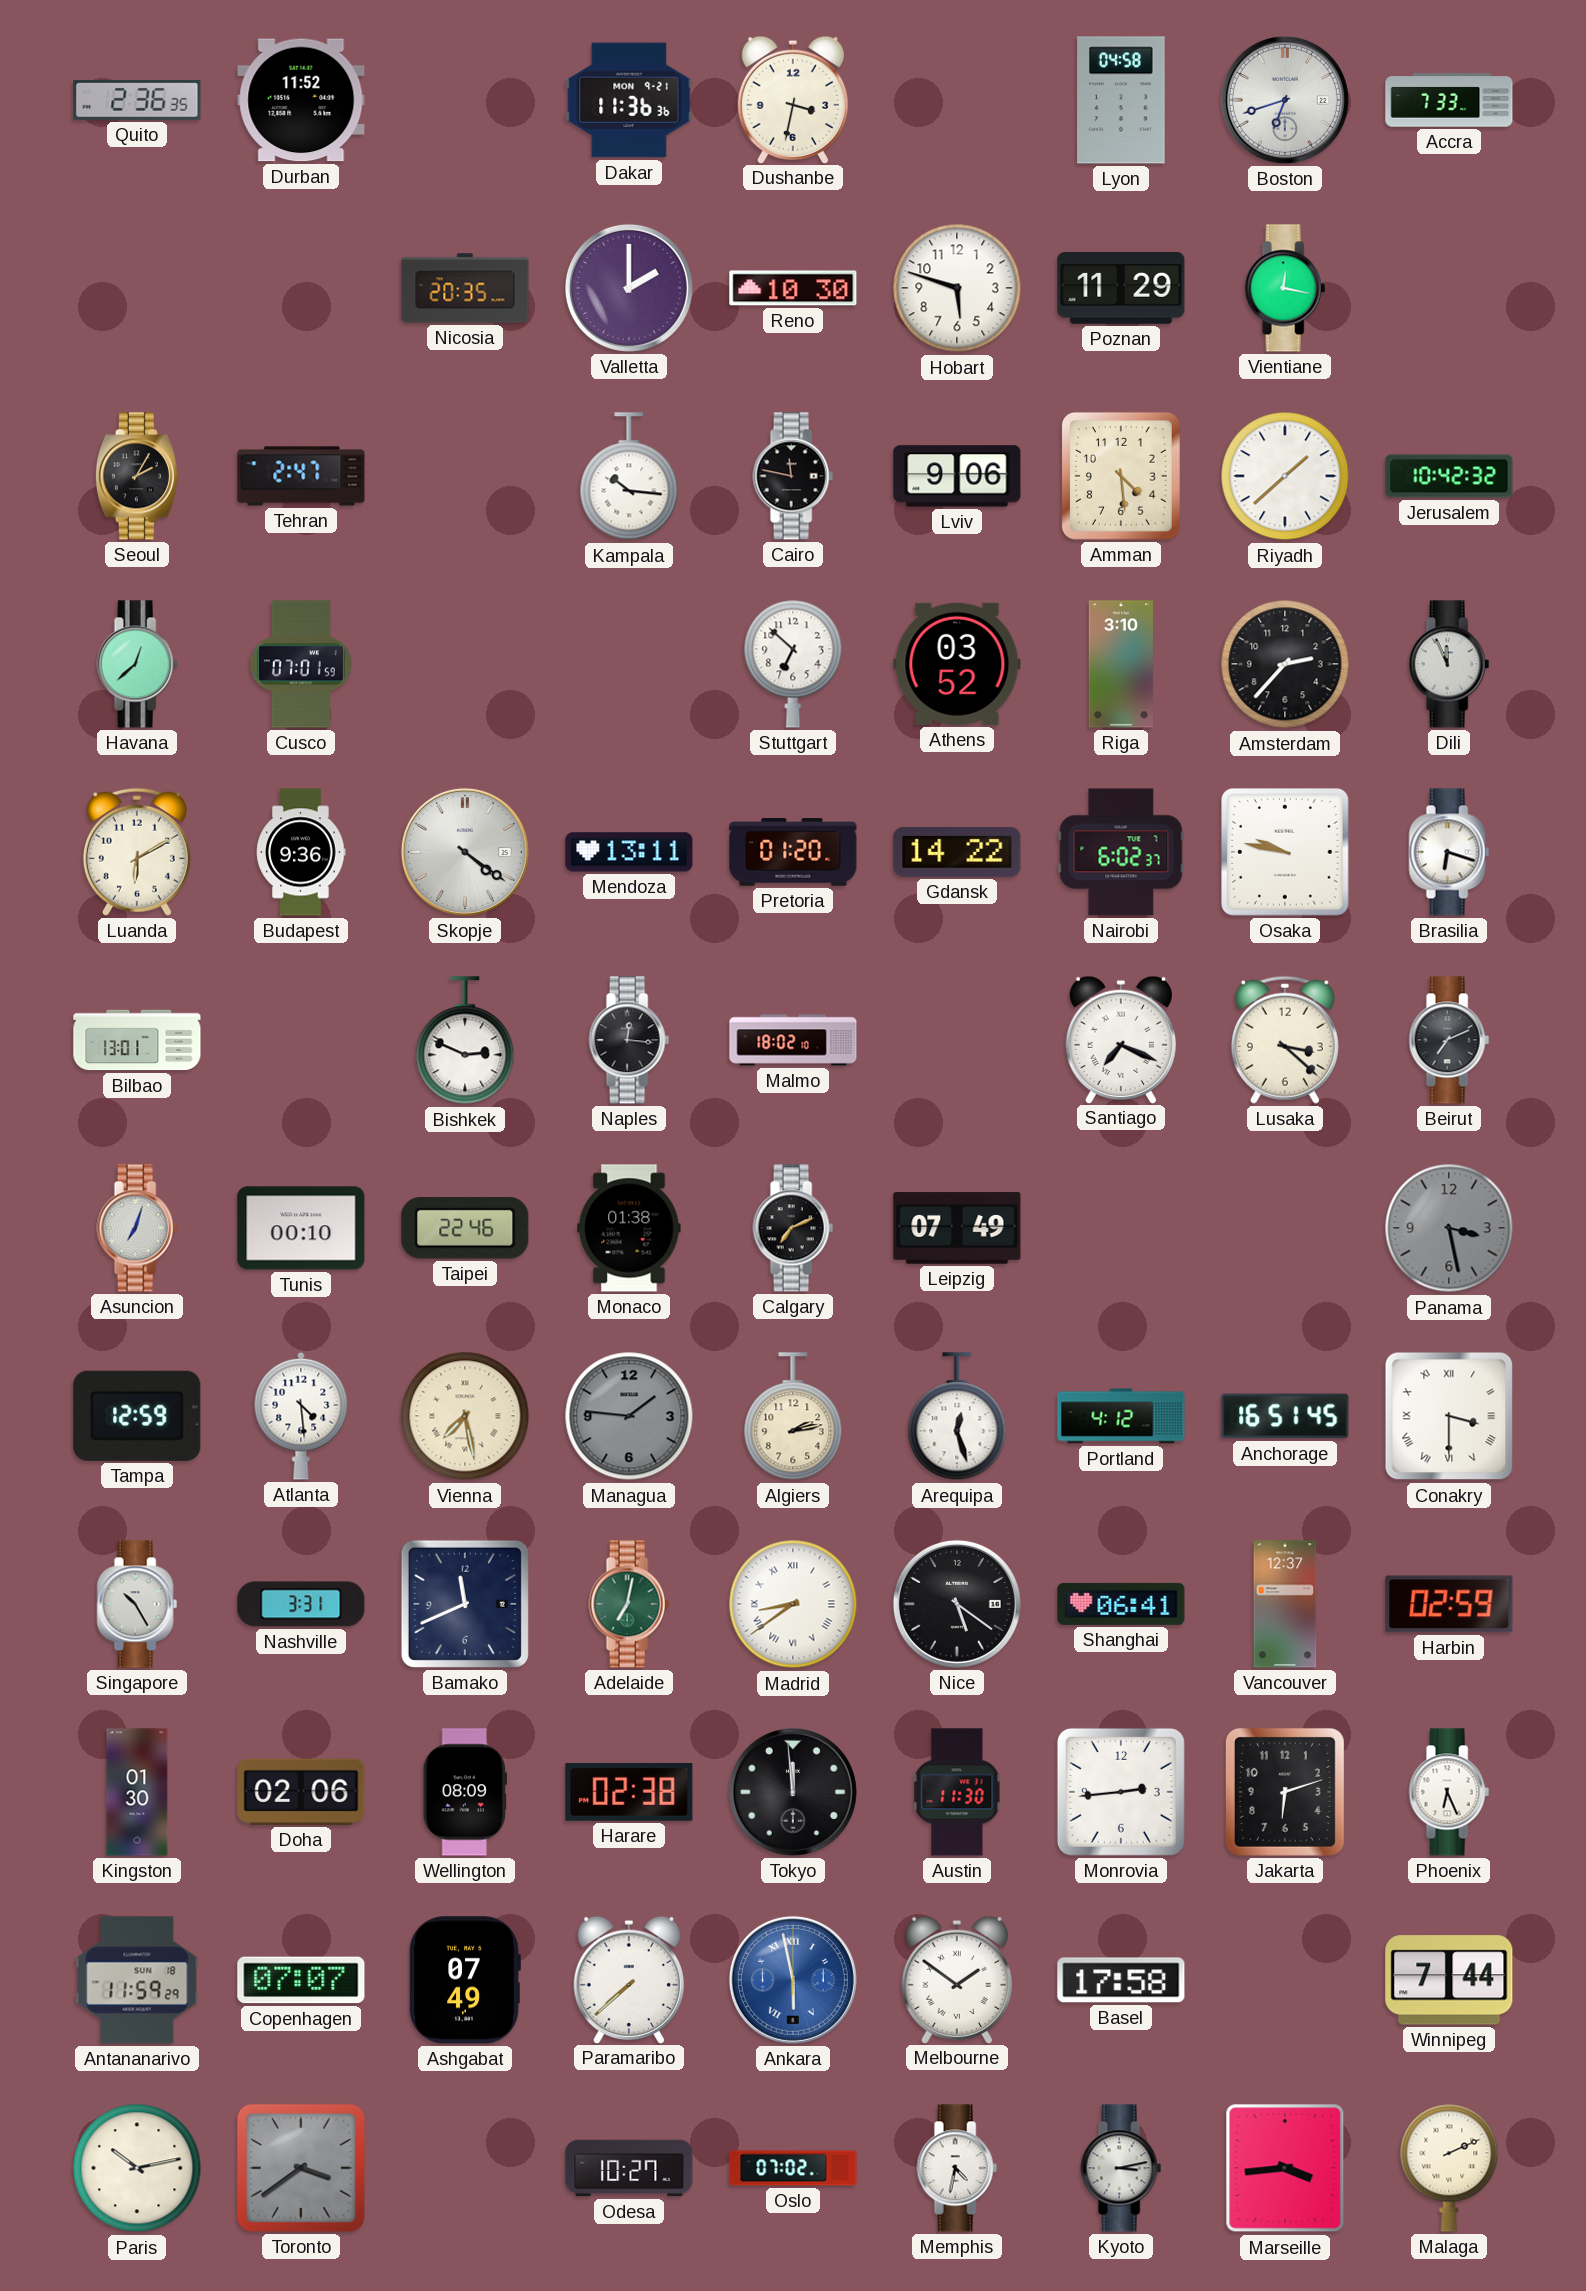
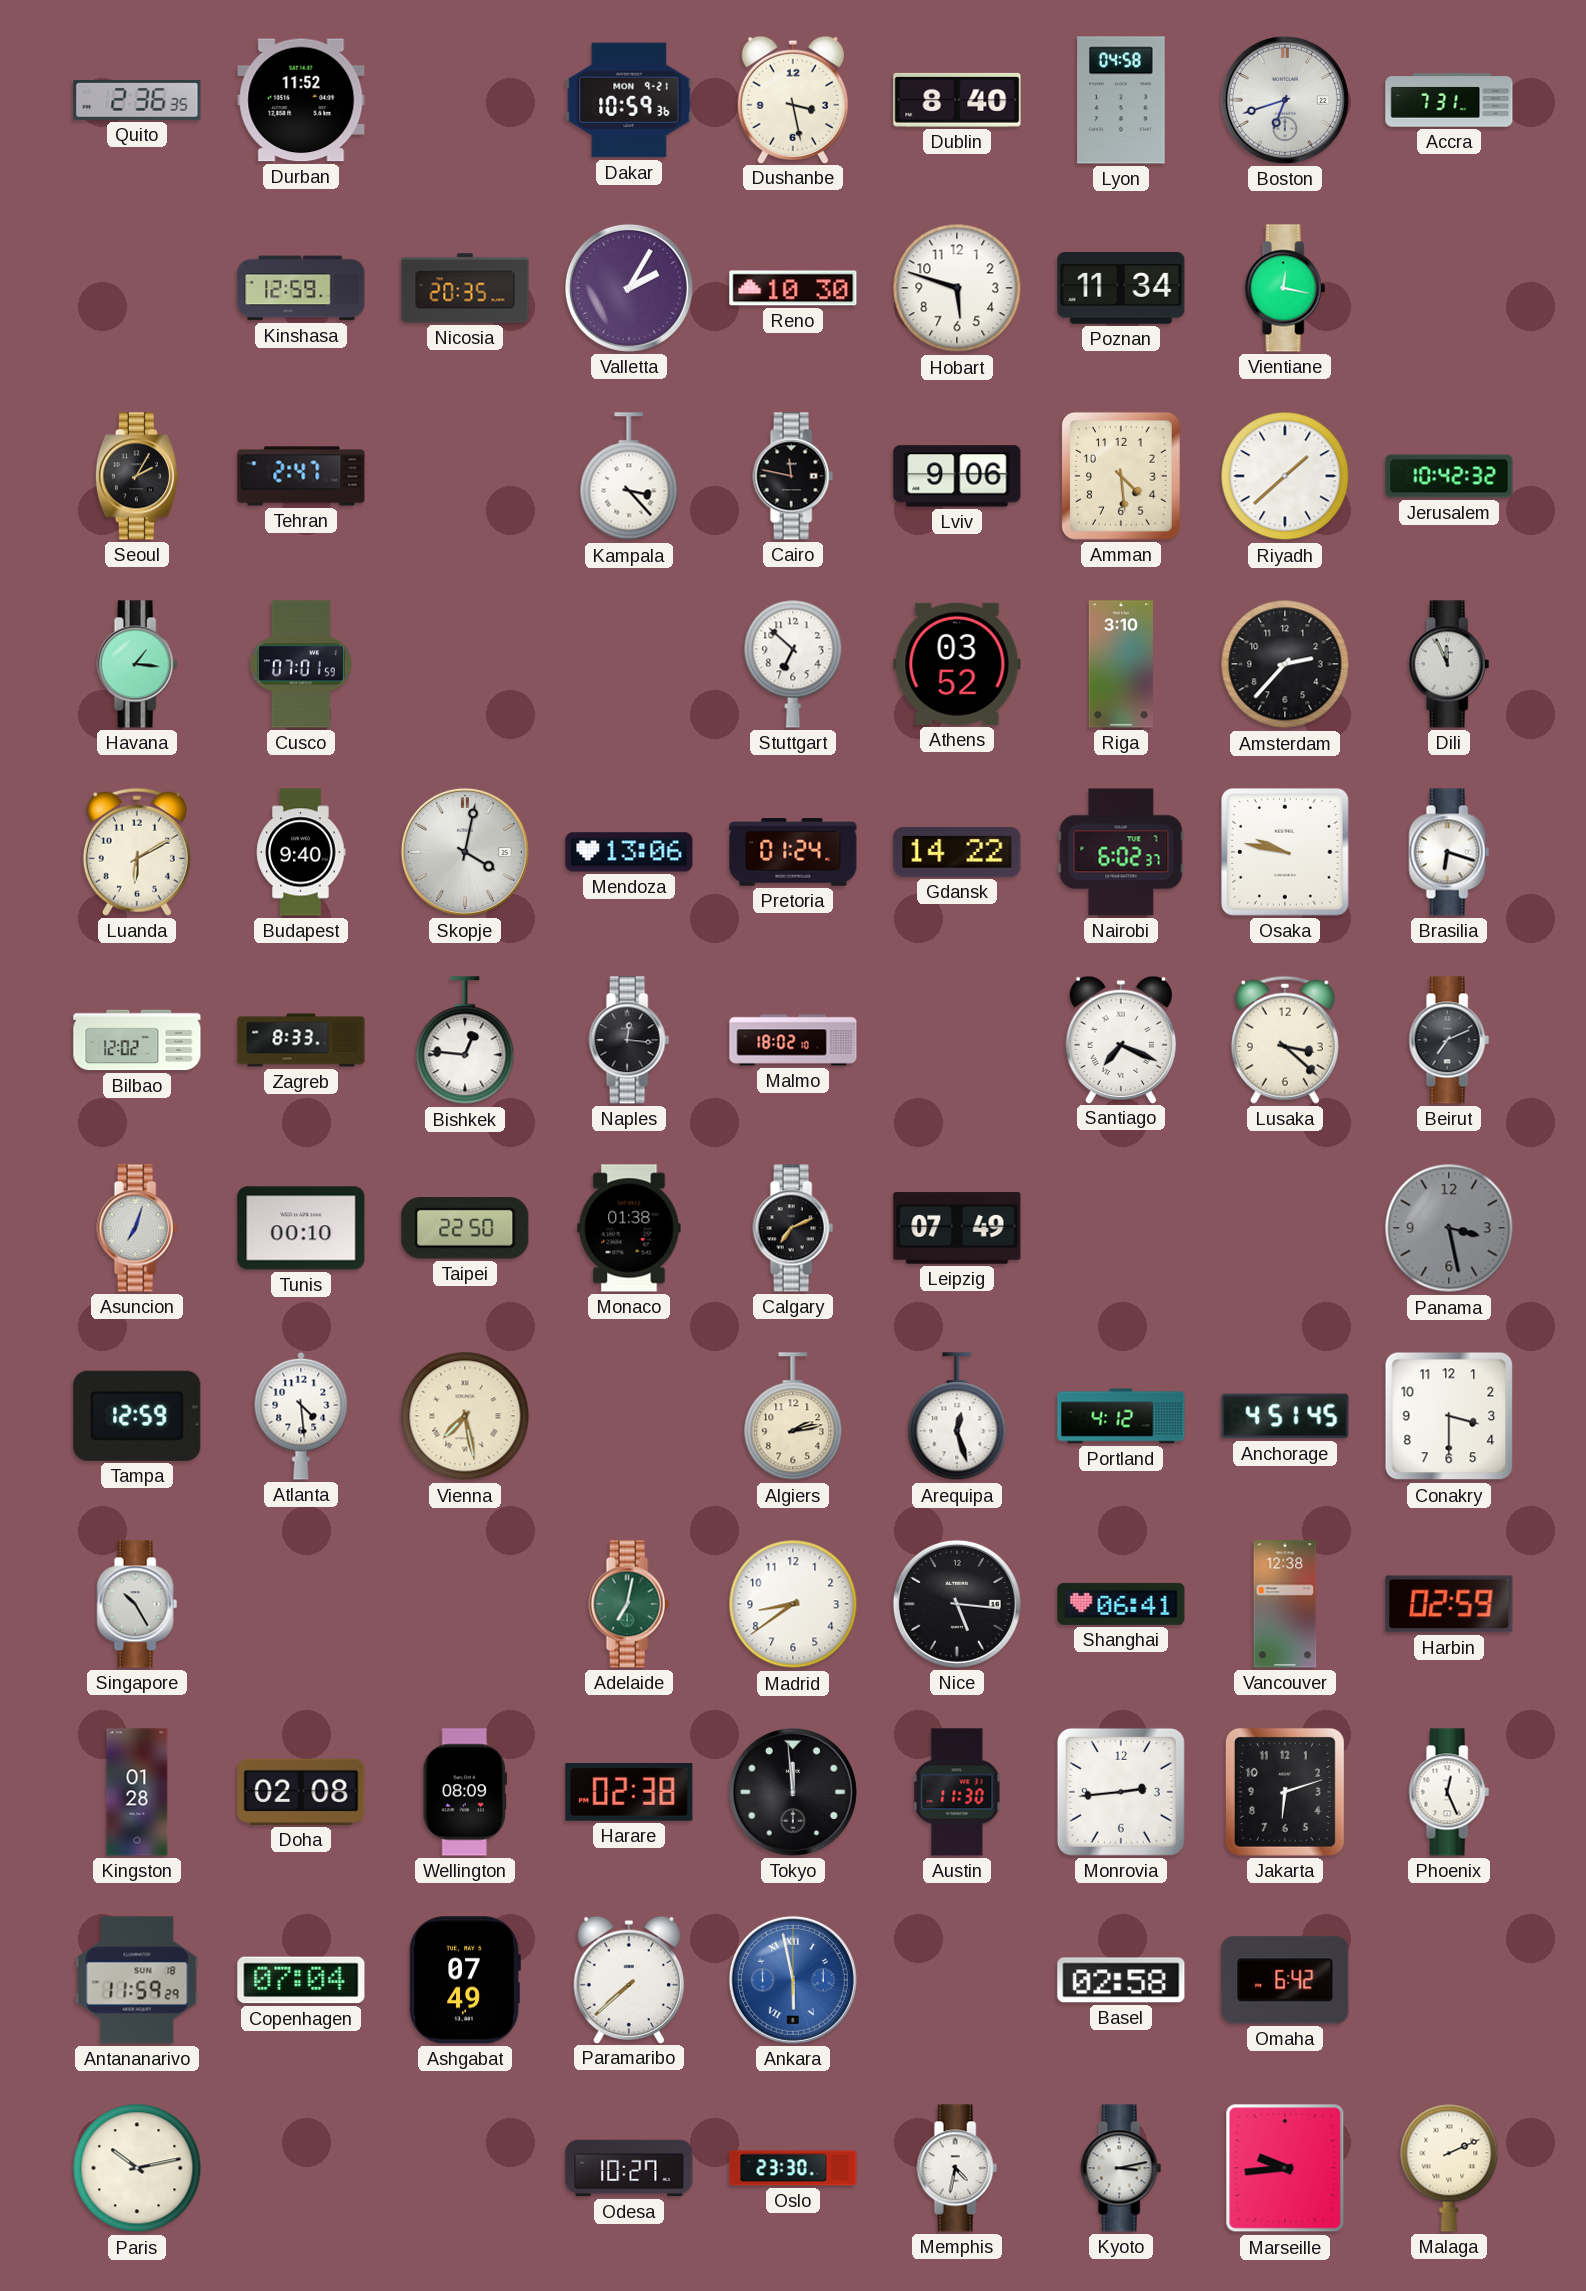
Dakar: 11:36 -> 10:59
Dushanbe: 3:32 -> 3:28
Dublin: none -> 8:40
Accra: 7:33 -> 7:31
Kinshasa: none -> 12:59
Valletta: 2:00 -> 2:05
Poznan: 11:29 -> 11:34
Kampala: 10:16 -> 3:23
Havana: 12:38 -> 1:16
Budapest: 9:36 -> 9:40
Skopje: 4:21 -> 4:02
Mendoza: 13:11 -> 13:06
Pretoria: 01:20 -> 01:24
Bilbao: 13:01 -> 12:02
Zagreb: none -> 8:33
Bishkek: 2:49 -> 12:46
Taipei: 22:46 -> 22:50
Managua: 1:46 -> none
Anchorage: 16:51 -> 4:51
Conakry numerals: Roman -> Arabic
Nashville: 3:31 -> none
Bamako: 11:41 -> none
Madrid numerals: Roman -> Arabic
Nice: 5:21 -> 5:16
Vancouver: 12:37 -> 12:38
Kingston: 01:30 -> 01:28
Doha: 02:06 -> 02:08
Phoenix: 6:26 -> 12:26
Copenhagen: 07:07 -> 07:04
Melbourne: 1:51 -> none
Basel: 17:58 -> 02:58
Omaha: none -> 6:42
Winnipeg: 7:44 -> none
Toronto: 3:39 -> none
Oslo: 07:02 -> 23:30
Marseille: 3:44 -> 9:44
